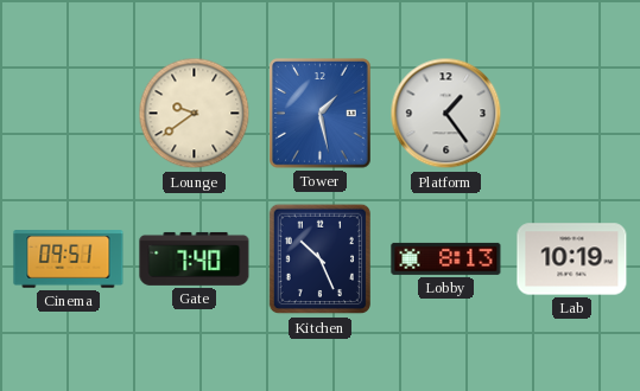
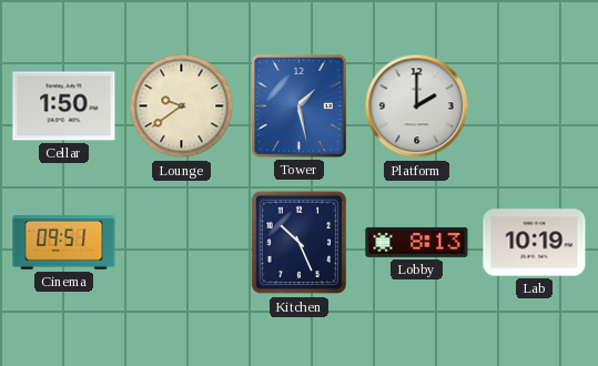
Cellar: none -> 1:50
Platform: 1:24 -> 2:00
Gate: 7:40 -> none
